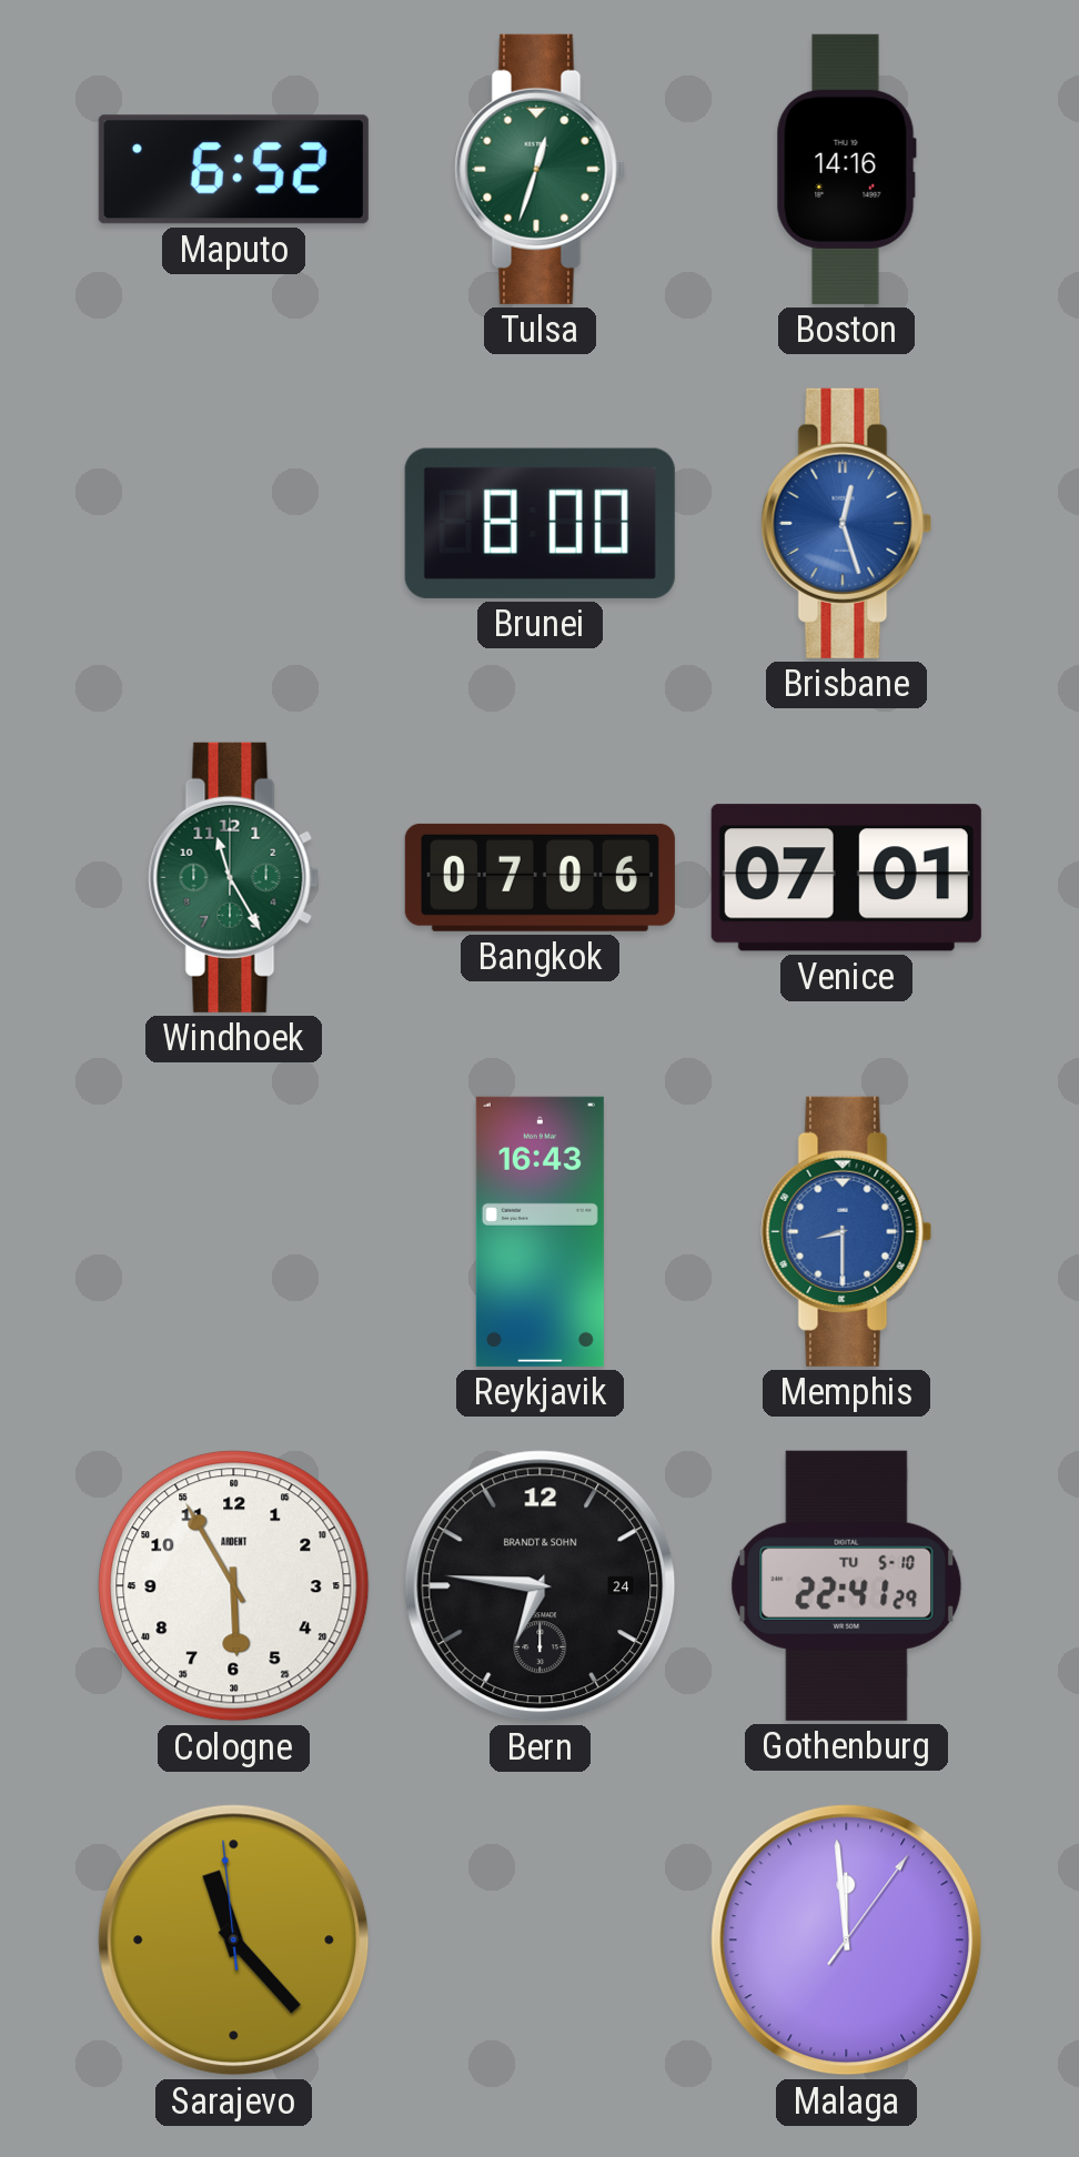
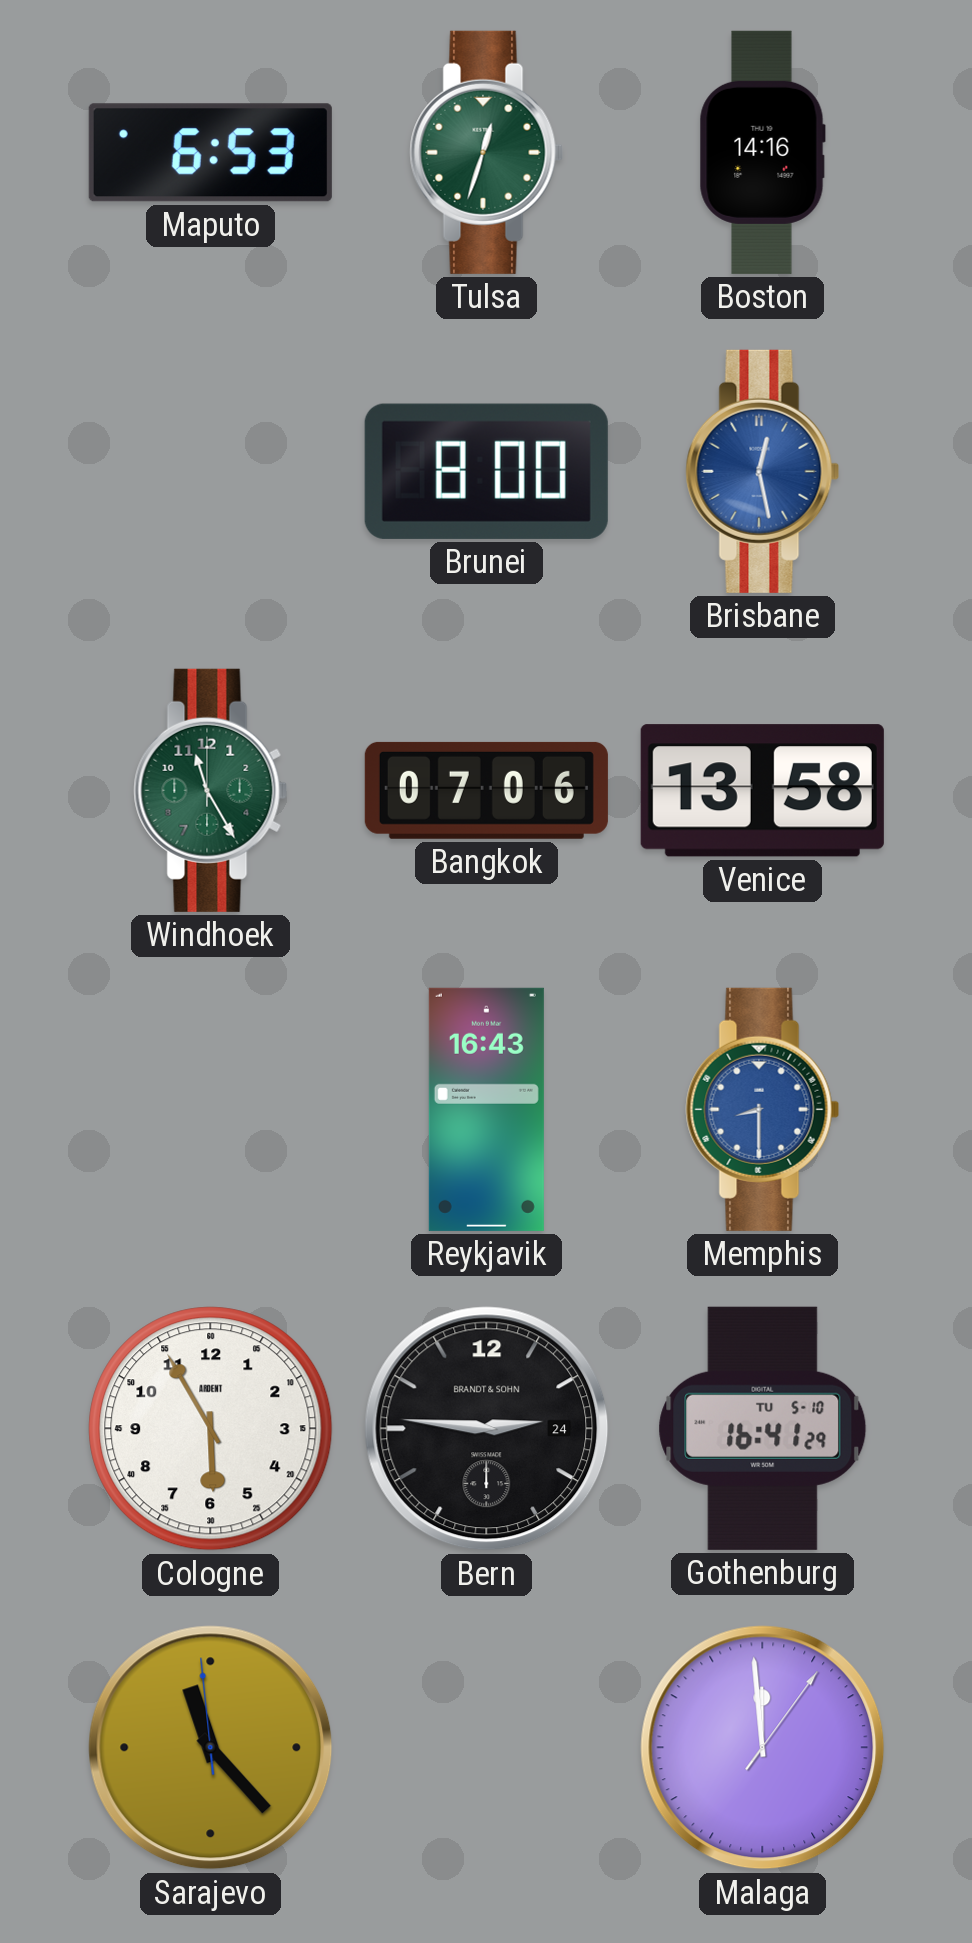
Maputo: 6:52 -> 6:53
Brisbane: 12:27 -> 12:28
Venice: 07:01 -> 13:58
Bern: 6:46 -> 2:46
Gothenburg: 22:41 -> 16:41
